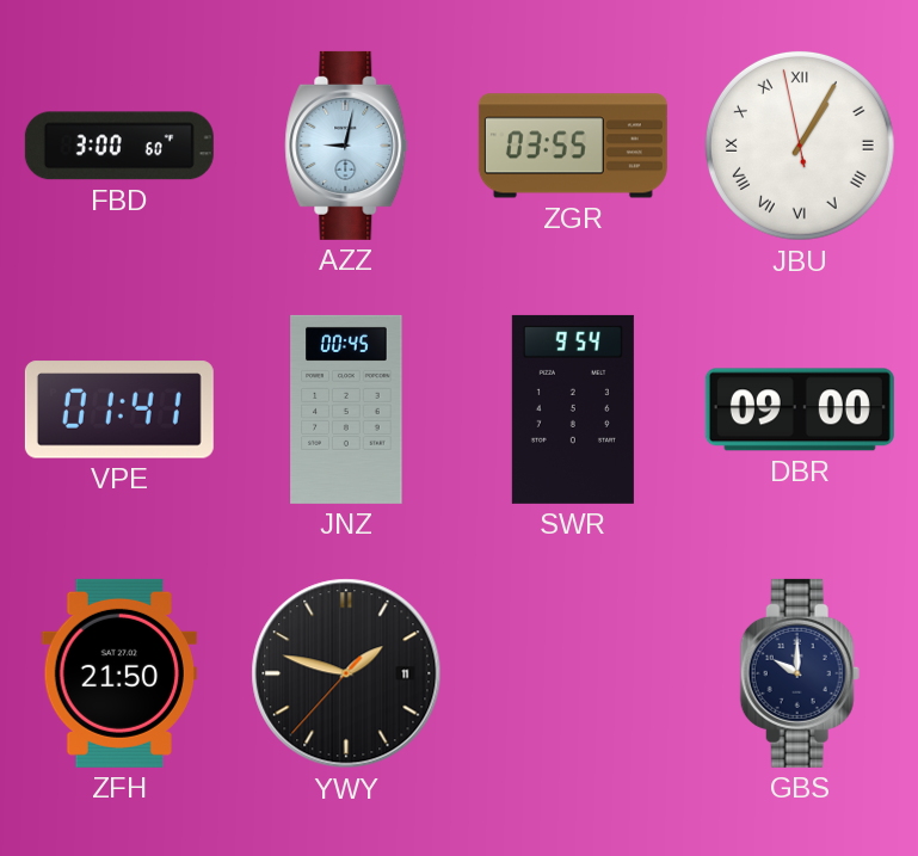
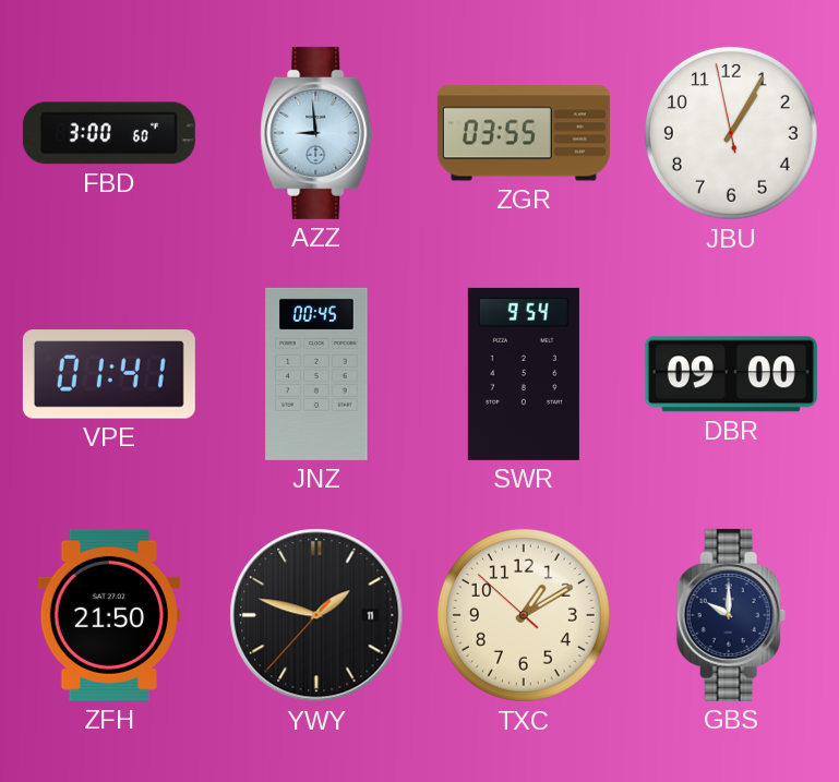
AZZ: 9:02 -> 8:59
JBU numerals: Roman -> Arabic
TXC: none -> 1:09
